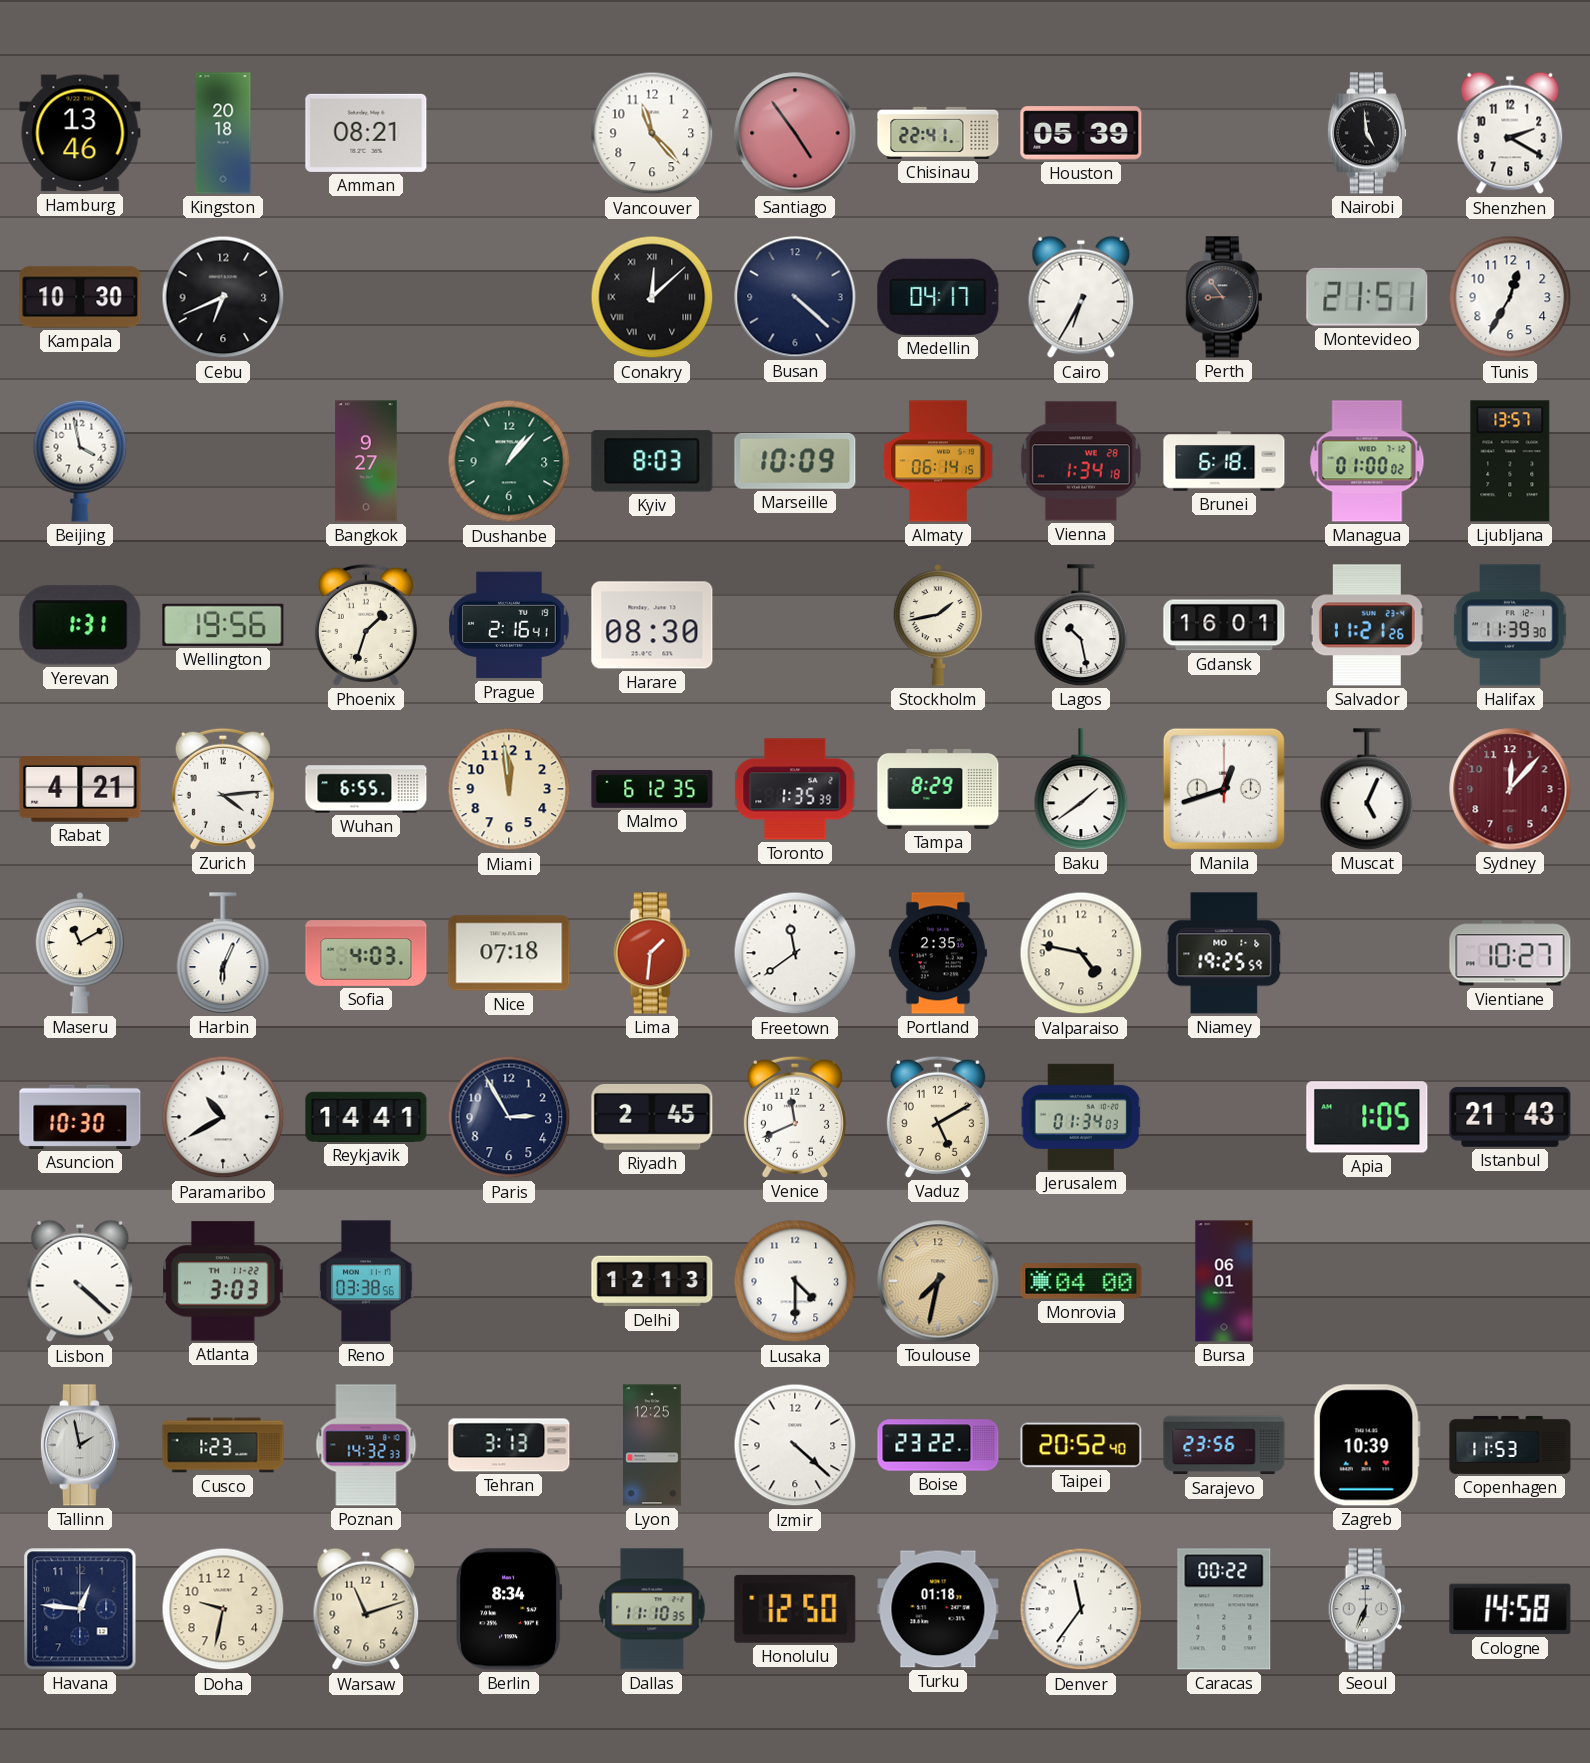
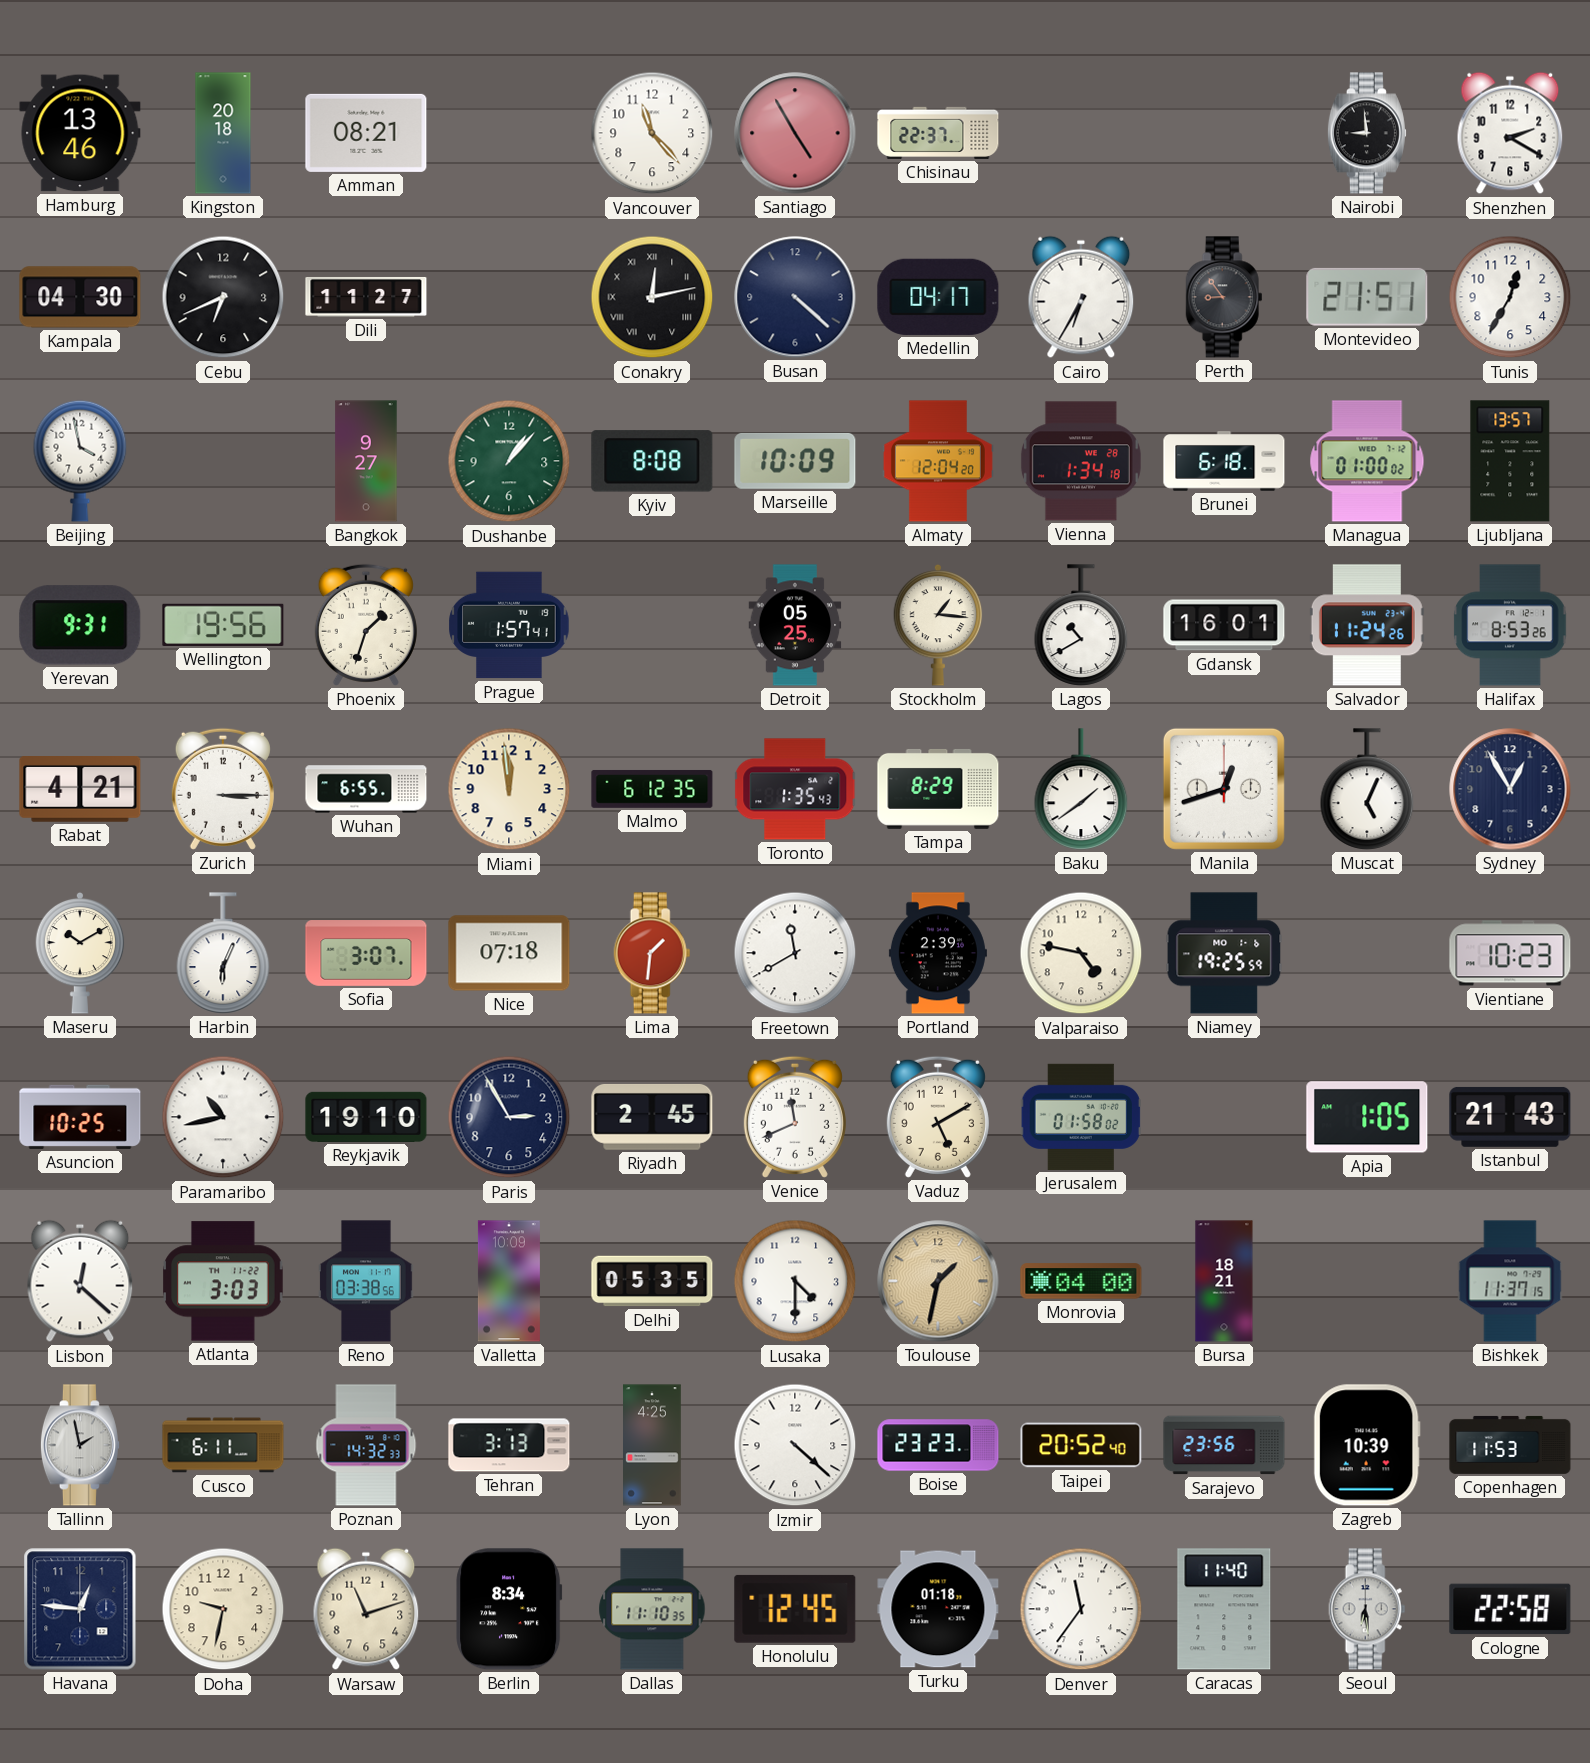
Santiago: 4:54 -> 4:55
Chisinau: 22:41 -> 22:37
Houston: 05:39 -> none
Nairobi: 4:59 -> 8:59
Kampala: 10:30 -> 04:30
Dili: none -> 11:27
Conakry: 12:08 -> 12:13
Kyiv: 8:03 -> 8:08
Almaty: 06:14 -> 12:04
Yerevan: 1:31 -> 9:31
Prague: 2:16 -> 1:57
Harare: 08:30 -> none
Detroit: none -> 05:25
Stockholm: 1:43 -> 1:16
Lagos: 10:28 -> 10:40
Salvador: 11:21 -> 11:24
Halifax: 11:39 -> 8:53
Zurich: 4:14 -> 3:15
Toronto: 1:35:39 -> 1:35:43
Sydney: 12:07 -> 12:55
Sydney dial: burgundy -> navy
Maseru: 11:10 -> 10:10
Sofia: 4:03 -> 3:07
Freetown: 11:39 -> 11:40
Portland: 2:35 -> 2:39
Vientiane: 10:27 -> 10:23
Asuncion: 10:30 -> 10:25
Paramaribo: 10:40 -> 10:43
Reykjavik: 14:41 -> 19:10
Jerusalem: 01:34 -> 01:58
Lisbon: 4:22 -> 12:22
Valletta: none -> 10:09
Delhi: 12:13 -> 05:35
Toulouse: 7:32 -> 1:32
Bursa: 06:01 -> 18:21
Bishkek: none -> 11:37
Cusco: 1:23 -> 6:11
Lyon: 12:25 -> 4:25
Boise: 23:22 -> 23:23
Honolulu: 12:50 -> 12:45
Caracas: 00:22 -> 11:40
Seoul: 6:34 -> 6:29
Cologne: 14:58 -> 22:58
